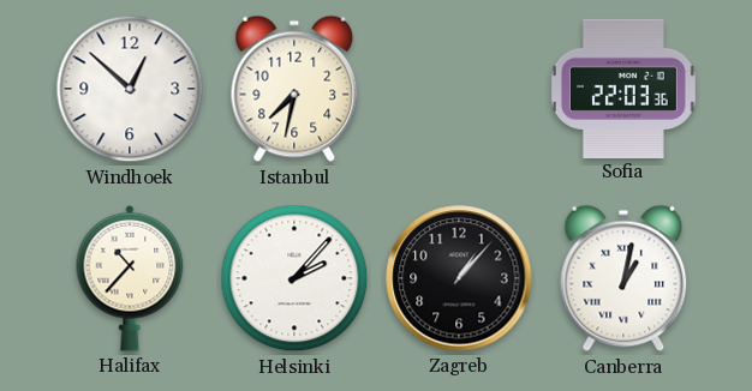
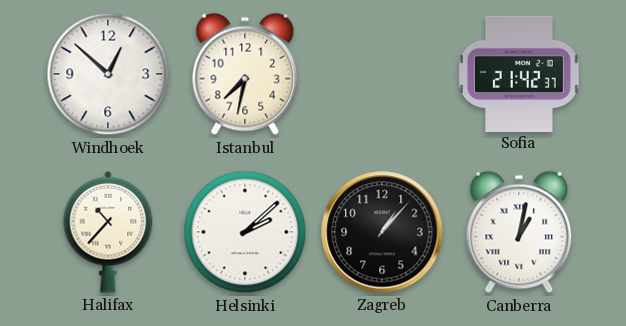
Sofia: 22:03 -> 21:42
Helsinki: 2:07 -> 2:08
